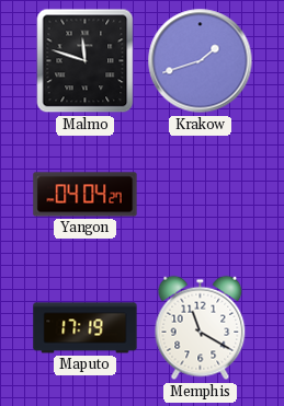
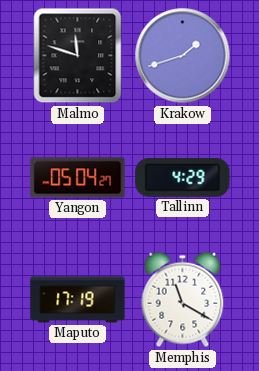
Yangon: 04:04 -> 05:04
Tallinn: none -> 4:29
